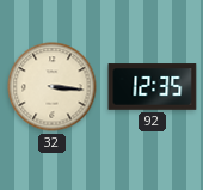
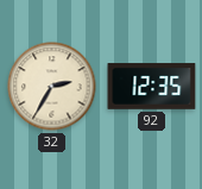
32: 3:16 -> 2:35
